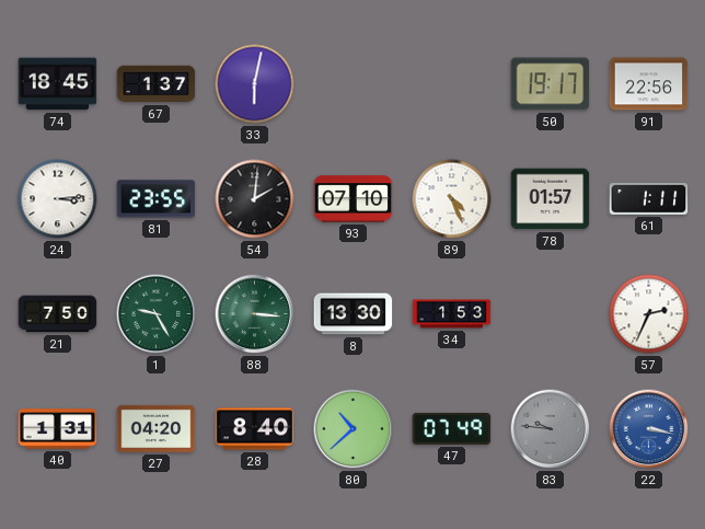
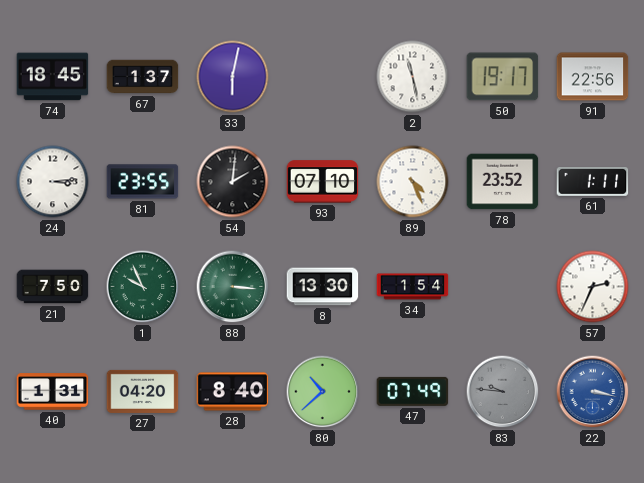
2: none -> 11:28
78: 01:57 -> 23:52
1: 9:25 -> 9:56
34: 1:53 -> 1:54
